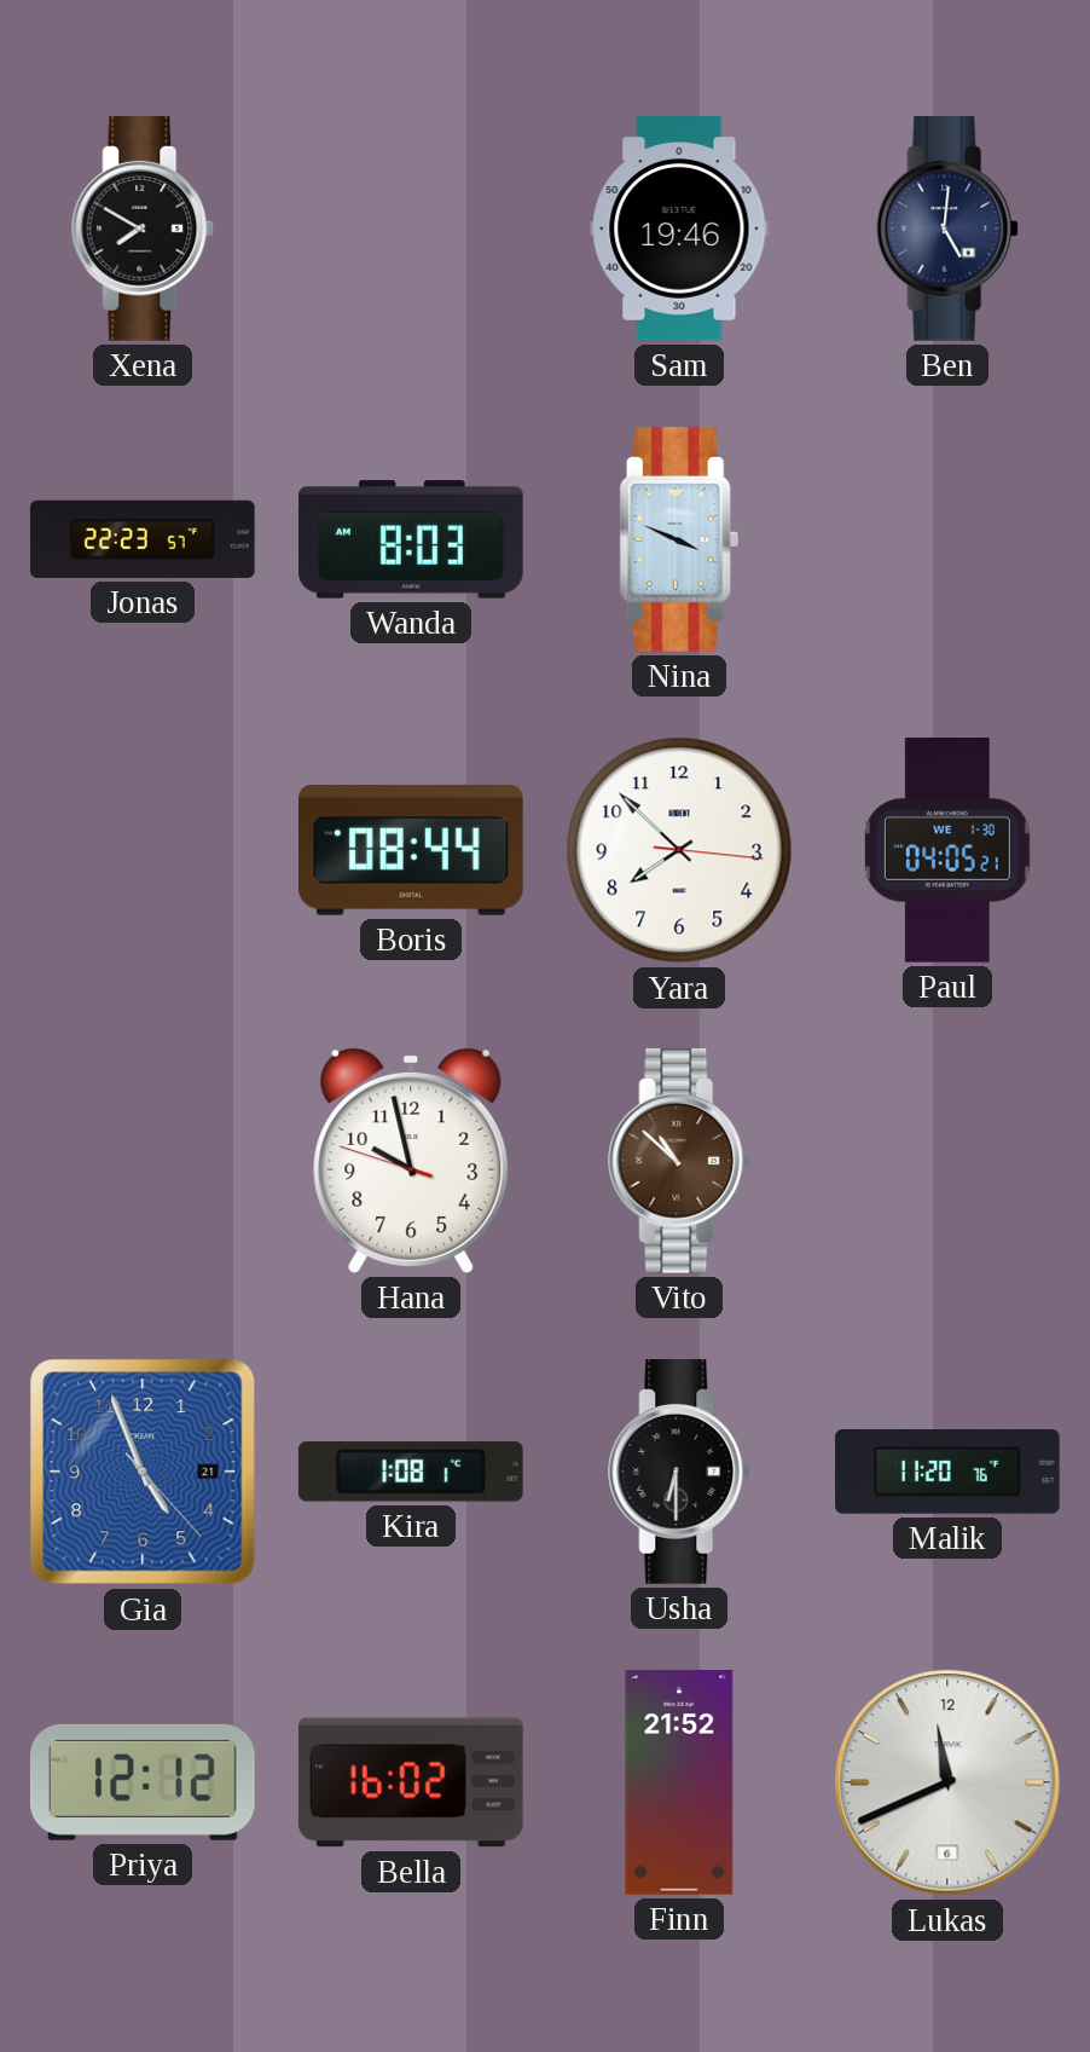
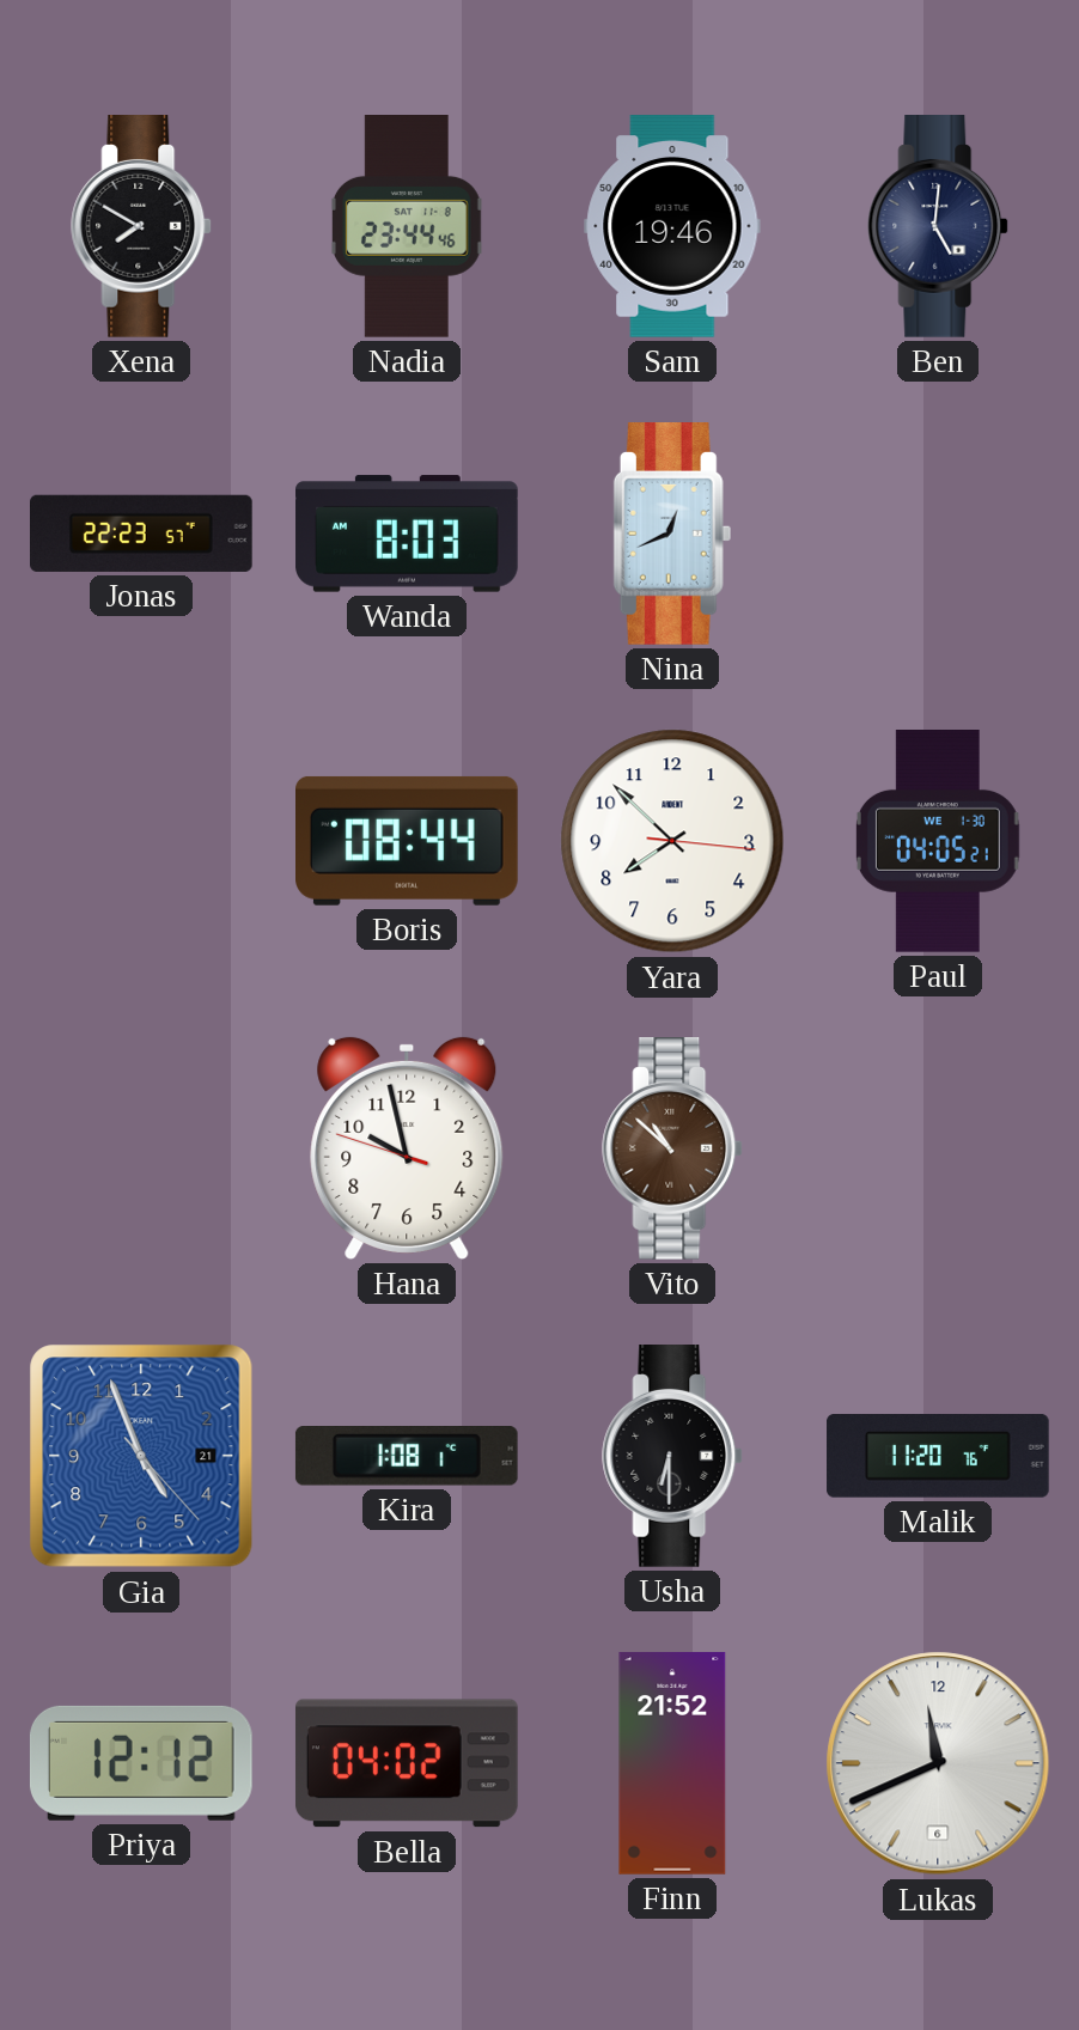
Nadia: none -> 23:44
Nina: 3:49 -> 12:41
Bella: 16:02 -> 04:02
